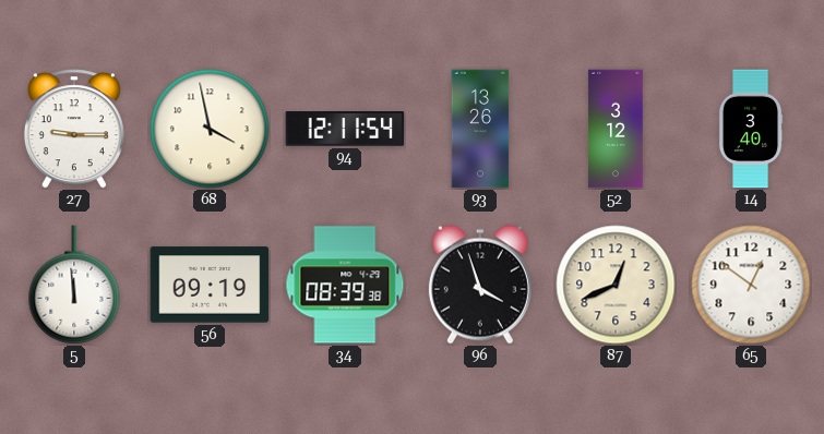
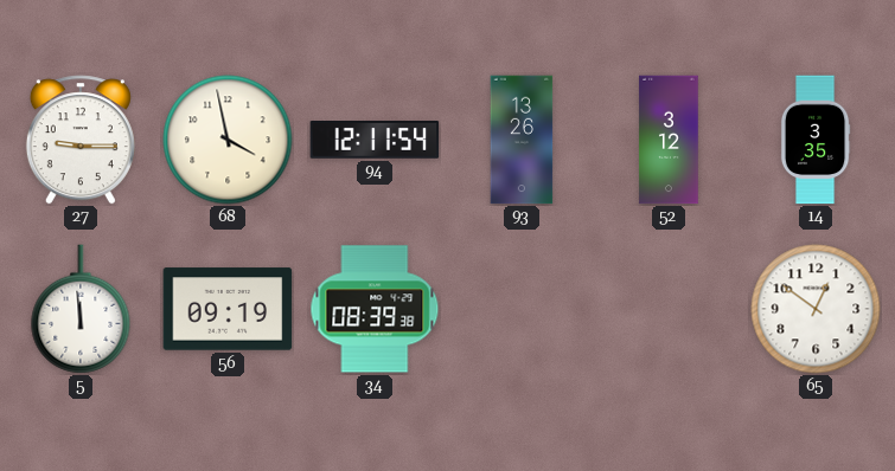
14: 3:40 -> 3:35
96: 3:57 -> none
87: 12:41 -> none
